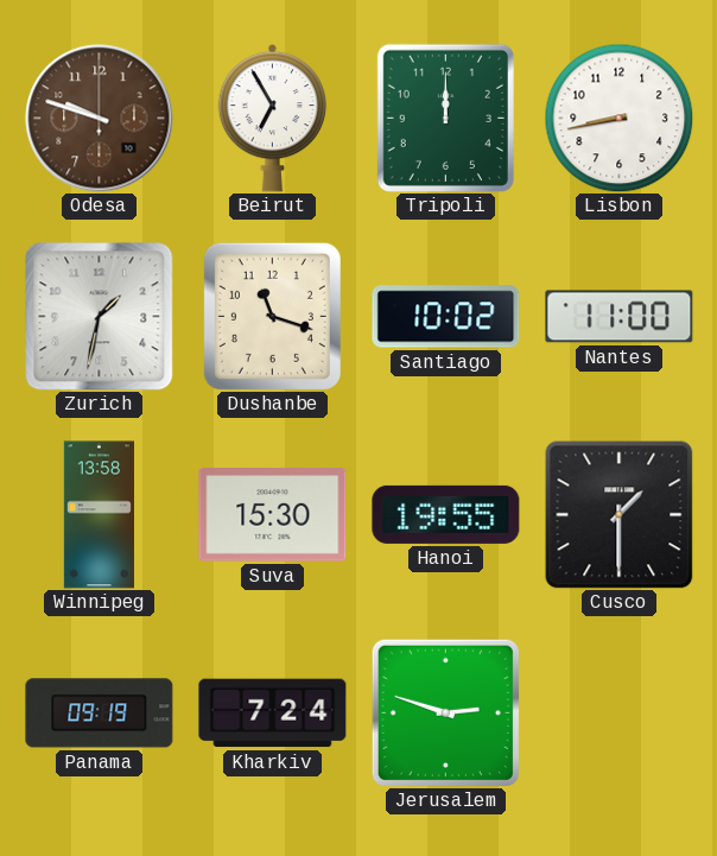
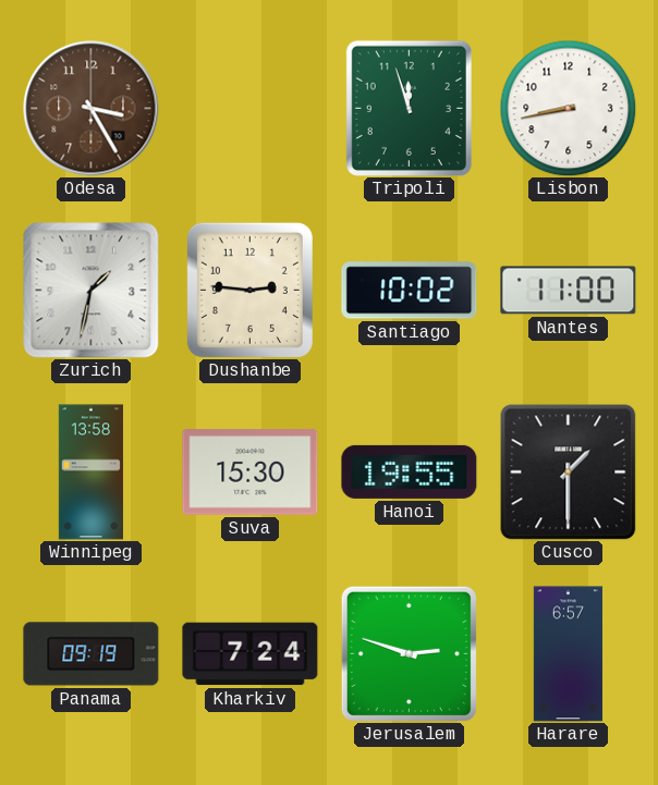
Odesa: 9:48 -> 3:25
Beirut: 6:55 -> none
Tripoli: 12:00 -> 11:57
Dushanbe: 11:18 -> 2:46
Harare: none -> 6:57
